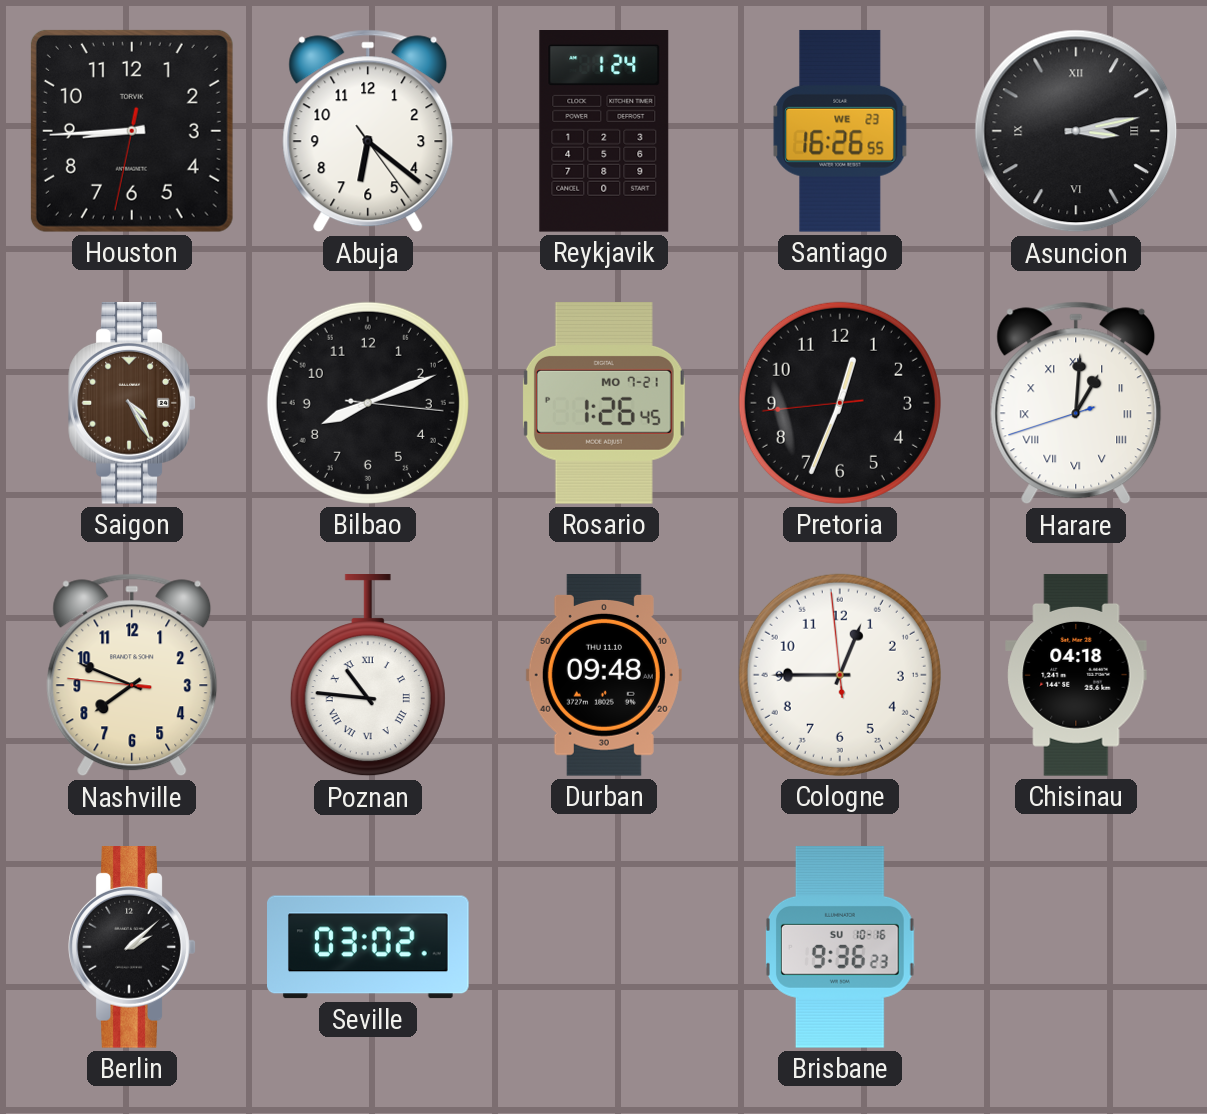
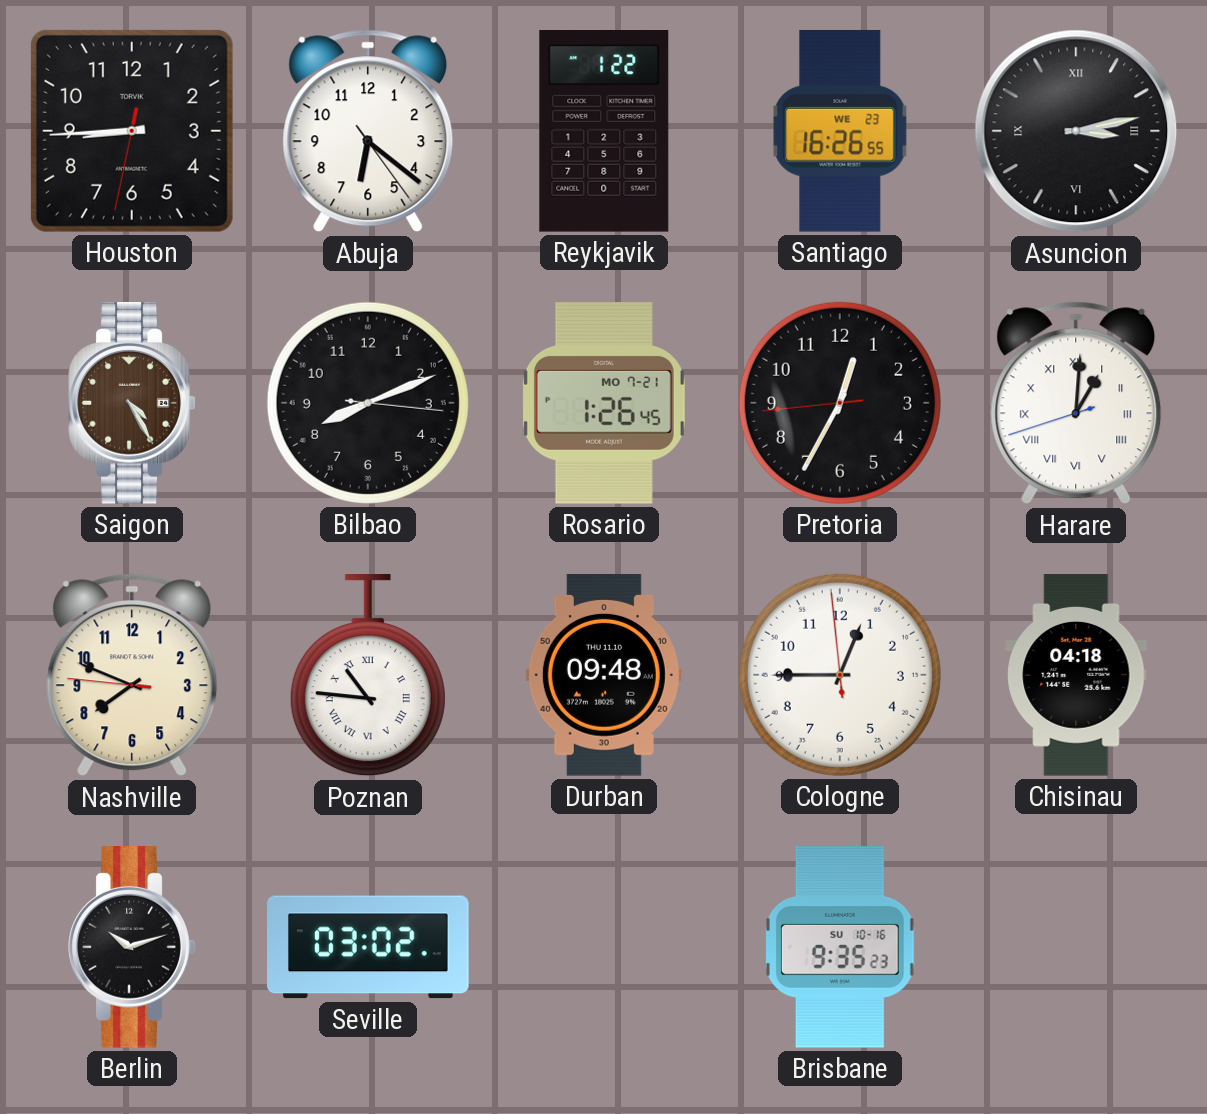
Reykjavik: 1:24 -> 1:22
Pretoria: 12:33 -> 12:34
Berlin: 2:08 -> 10:12
Brisbane: 9:36 -> 9:35
